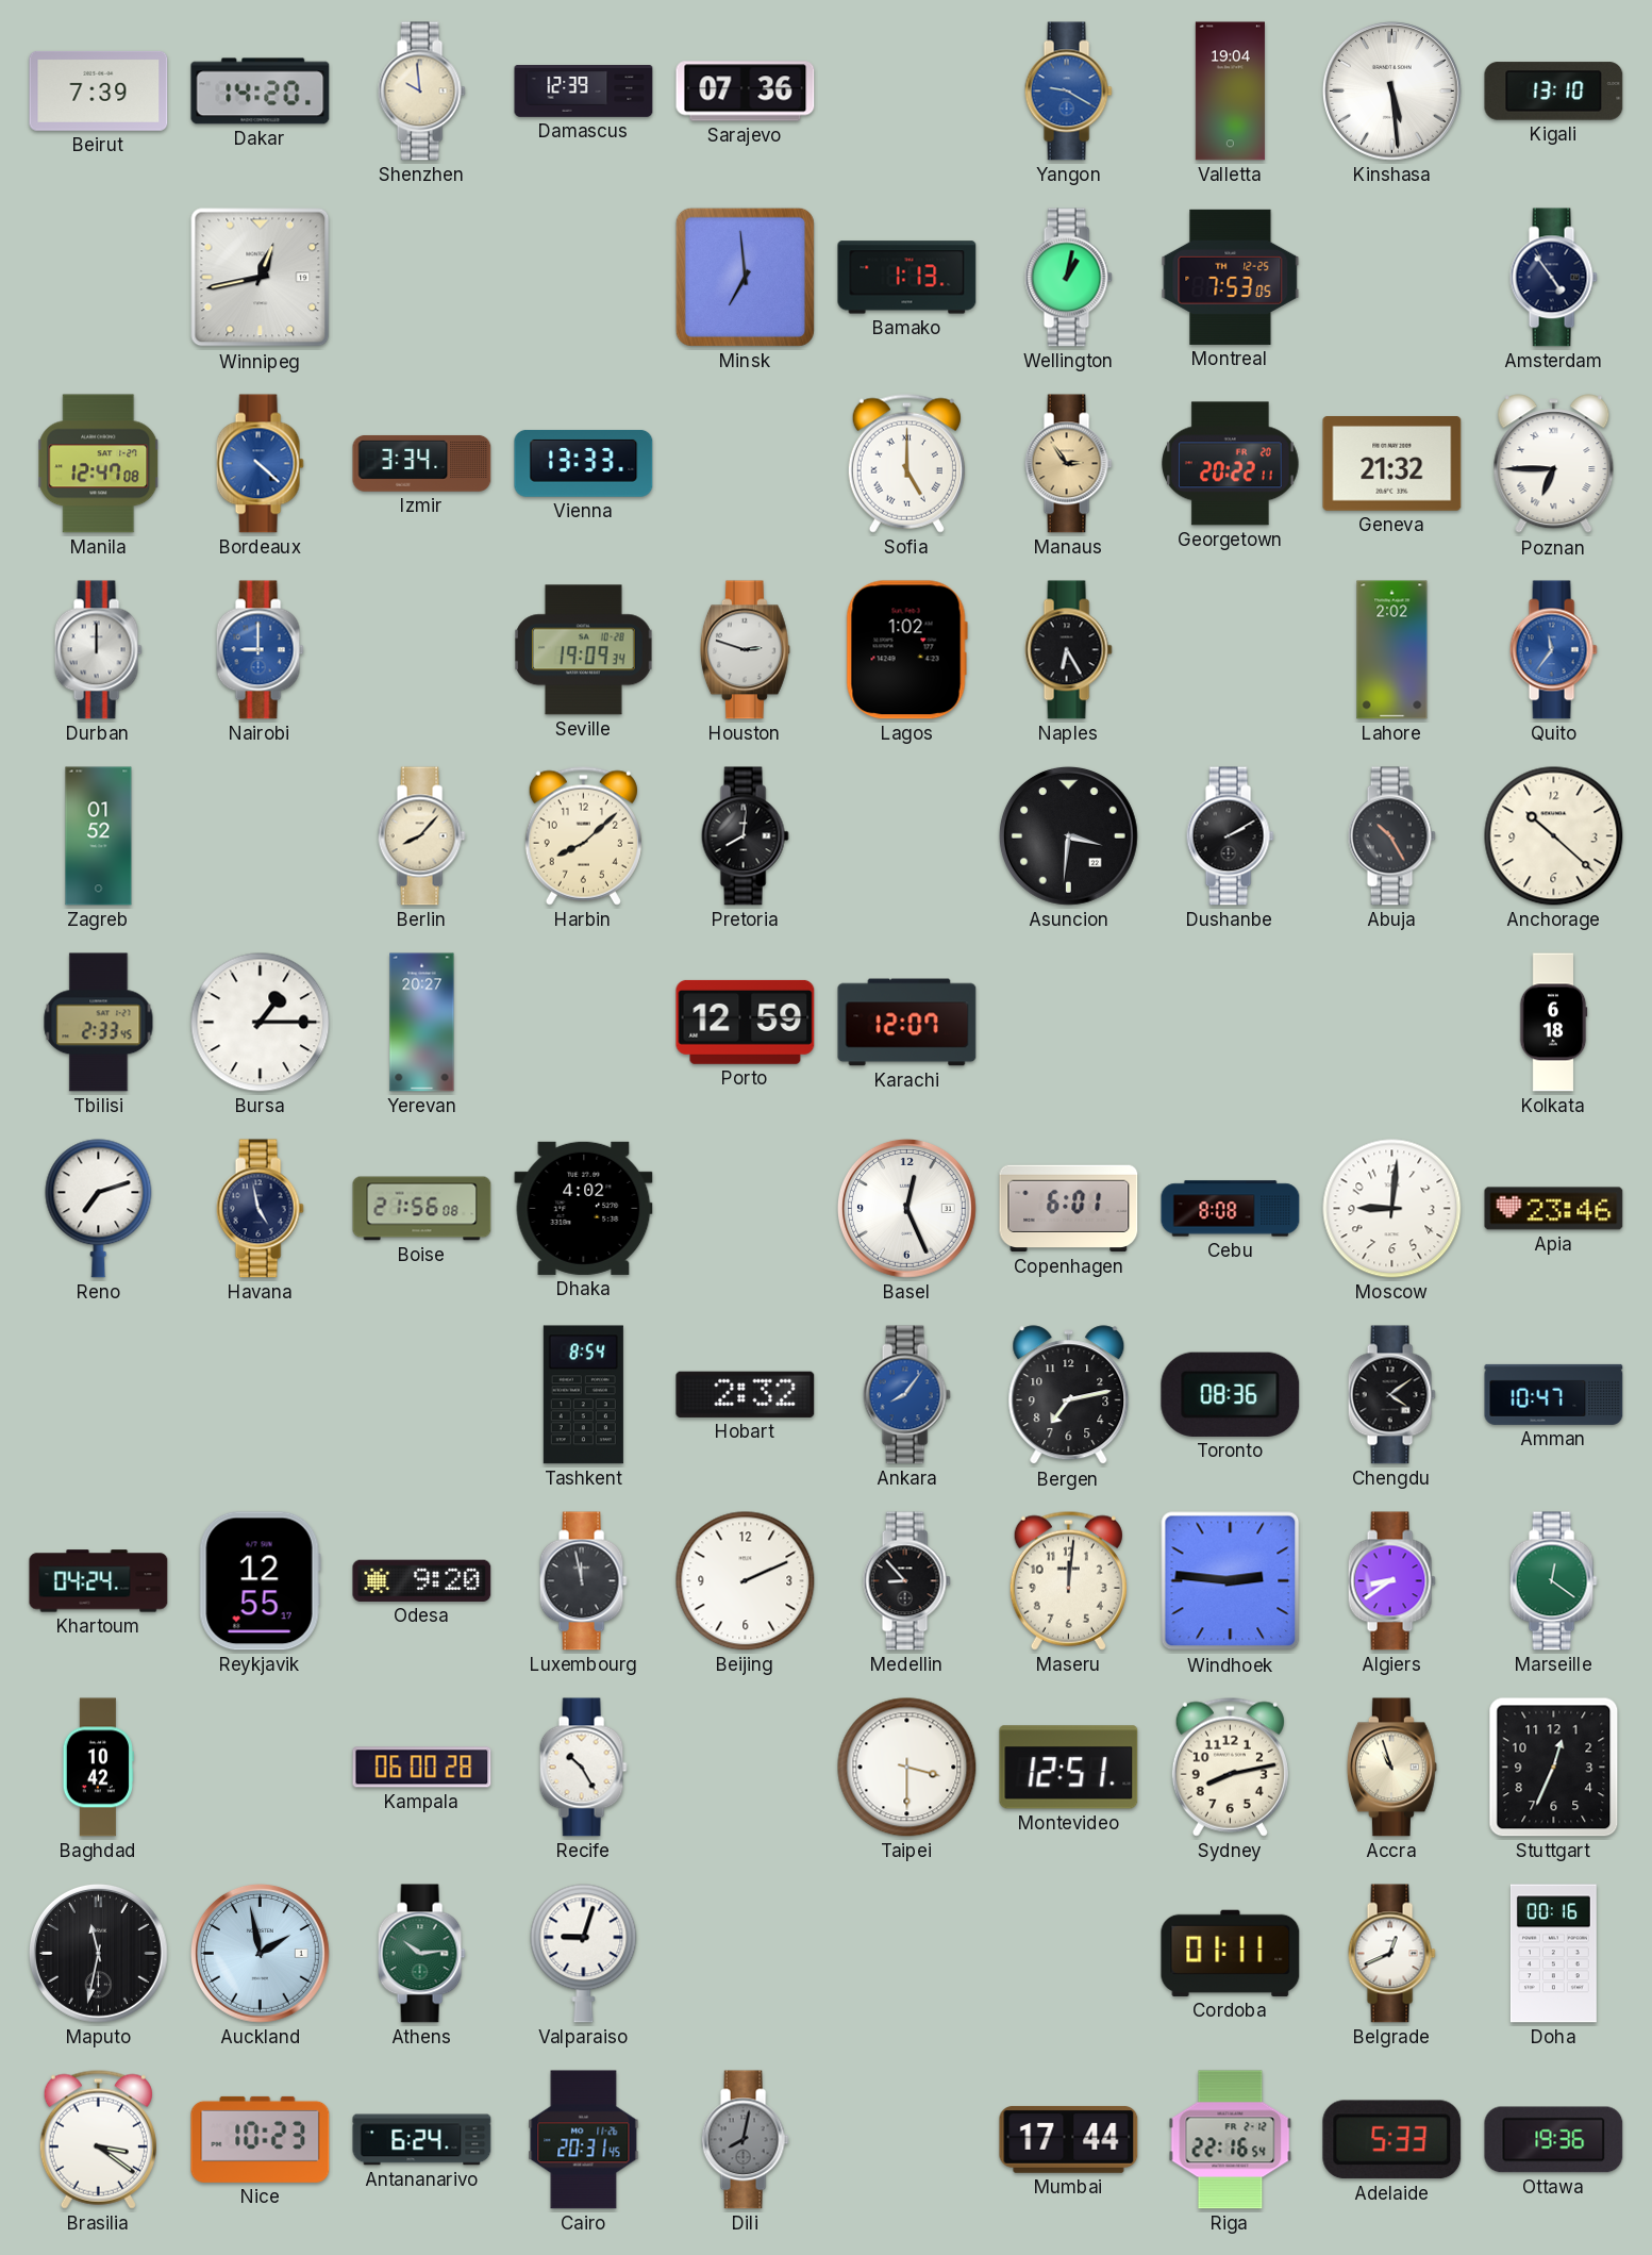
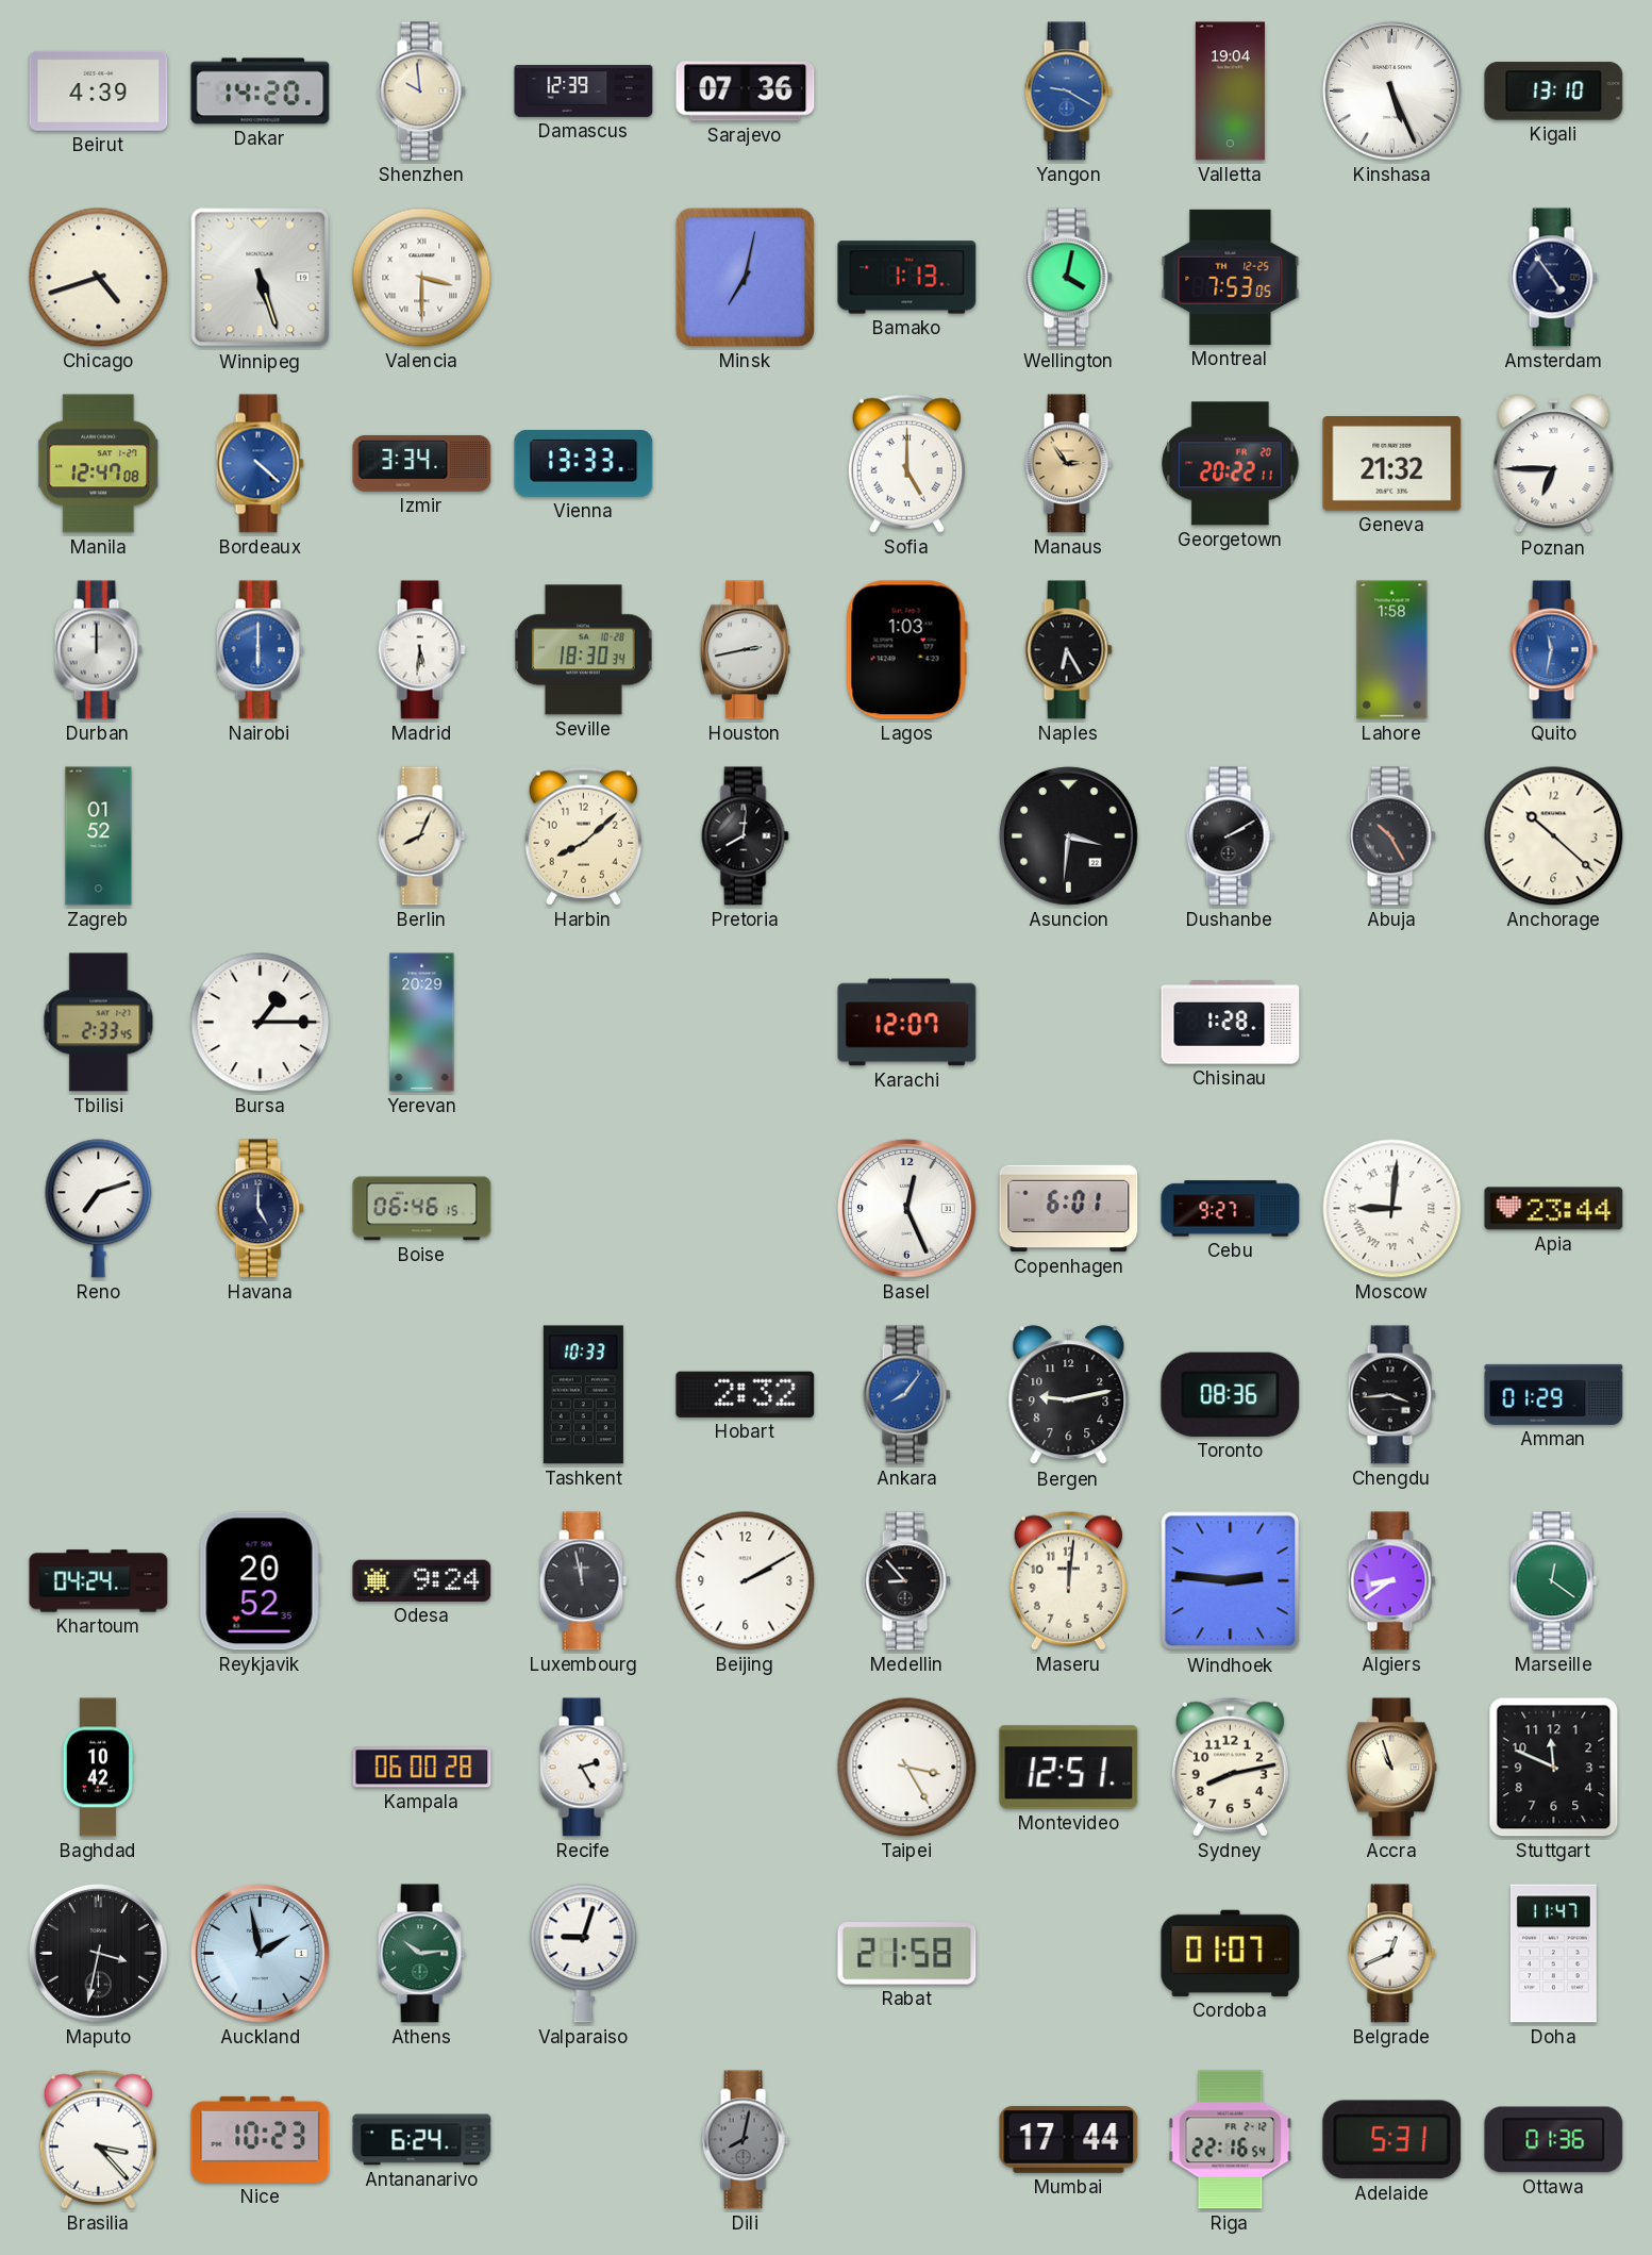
Beirut: 7:39 -> 4:39
Kinshasa: 5:29 -> 5:26
Chicago: none -> 4:42
Winnipeg: 12:43 -> 5:27
Valencia: none -> 3:30
Minsk: 6:59 -> 7:02
Wellington: 1:02 -> 4:02
Nairobi: 9:00 -> 6:00
Madrid: none -> 5:31
Seville: 19:09 -> 18:30
Houston: 2:48 -> 2:43
Lagos: 1:02 -> 1:03
Lahore: 2:02 -> 1:58
Quito: 11:36 -> 11:32
Berlin: 8:07 -> 8:04
Yerevan: 20:27 -> 20:29
Porto: 12:59 -> none
Chisinau: none -> 1:28
Kolkata: 6:18 -> none
Havana: 4:58 -> 5:00
Boise: 21:56 -> 06:46
Dhaka: 4:02 -> none
Cebu: 8:08 -> 9:27
Moscow numerals: Arabic -> Roman
Apia: 23:46 -> 23:44
Tashkent: 8:54 -> 10:33
Bergen: 7:13 -> 9:13
Chengdu: 4:09 -> 3:44
Amman: 10:47 -> 01:29
Reykjavik: 12:55 -> 20:52
Odesa: 9:20 -> 9:24
Beijing: 2:11 -> 2:10
Recife: 10:25 -> 2:25
Taipei: 3:30 -> 3:25
Stuttgart: 12:34 -> 11:49
Maputo: 11:32 -> 3:32
Rabat: none -> 21:58
Cordoba: 01:11 -> 01:07
Doha: 00:16 -> 11:47
Brasilia: 3:21 -> 3:23
Cairo: 20:31 -> none
Adelaide: 5:33 -> 5:31
Ottawa: 19:36 -> 01:36
